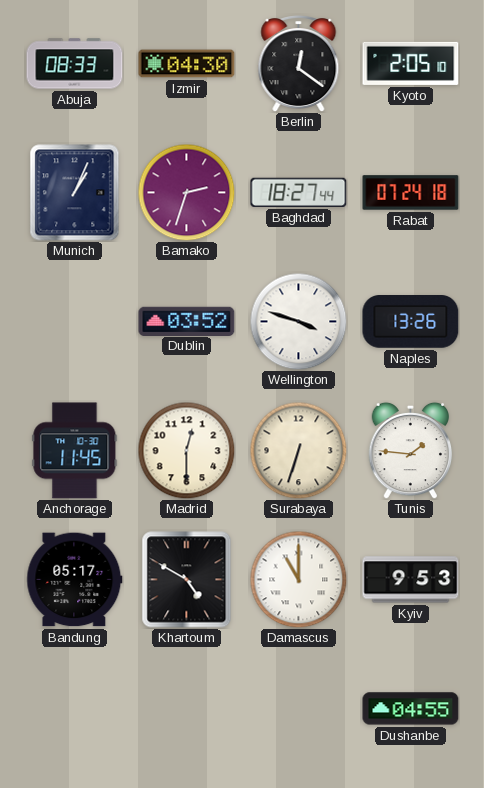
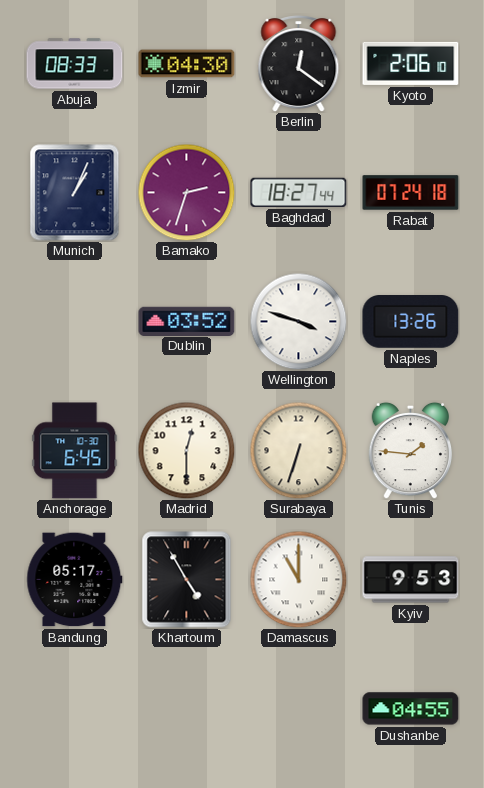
Kyoto: 2:05 -> 2:06
Anchorage: 11:45 -> 6:45
Khartoum: 4:50 -> 4:55
